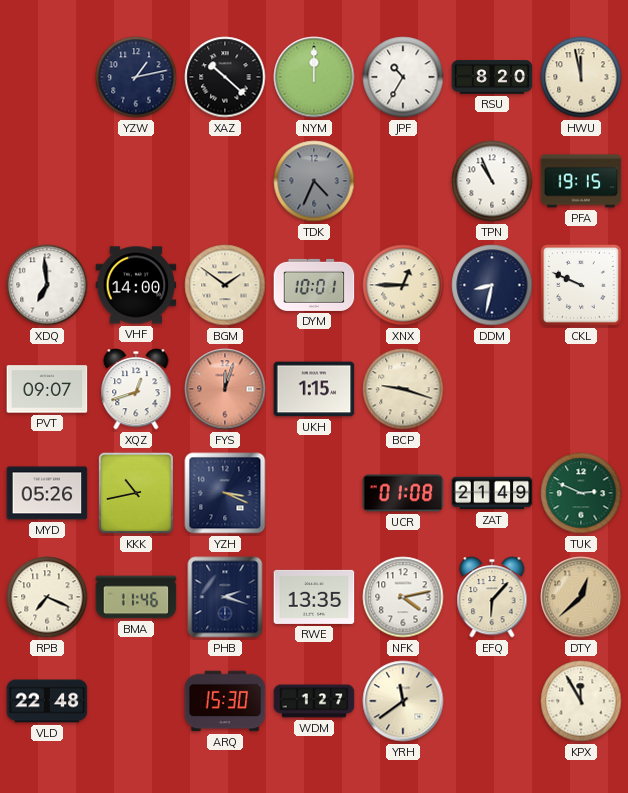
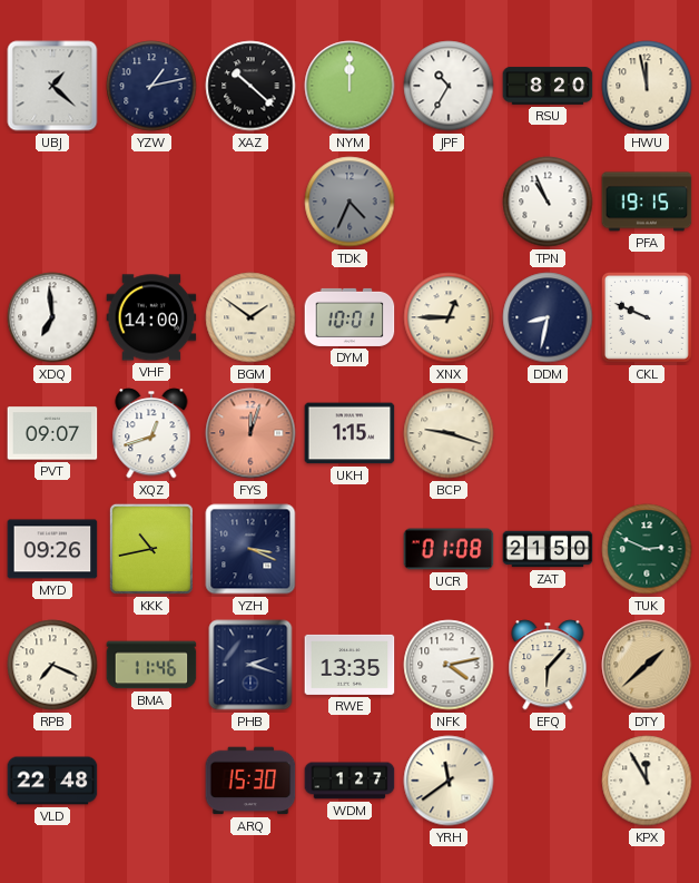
UBJ: none -> 1:22
MYD: 05:26 -> 09:26
ZAT: 21:49 -> 21:50
DTY: 12:38 -> 1:38
